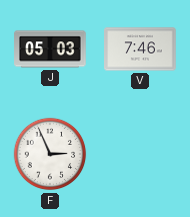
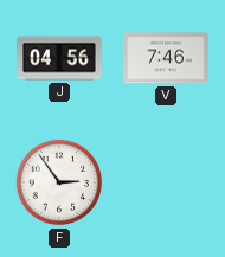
J: 05:03 -> 04:56
F: 2:56 -> 2:54
